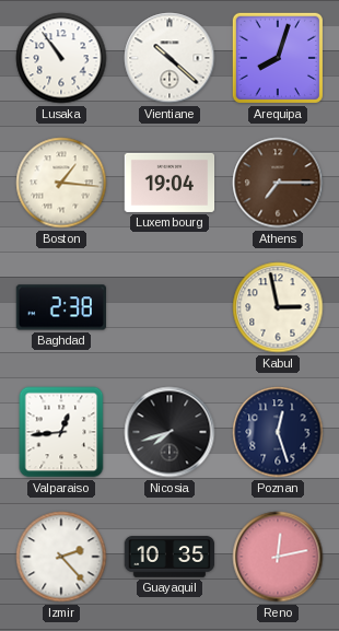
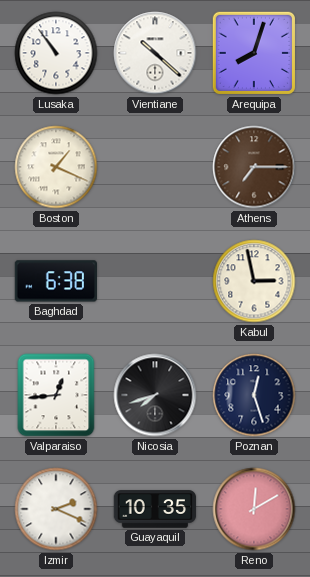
Boston: 1:16 -> 1:19
Luxembourg: 19:04 -> none
Baghdad: 2:38 -> 6:38
Izmir: 2:23 -> 2:19
Reno: 12:13 -> 12:10
